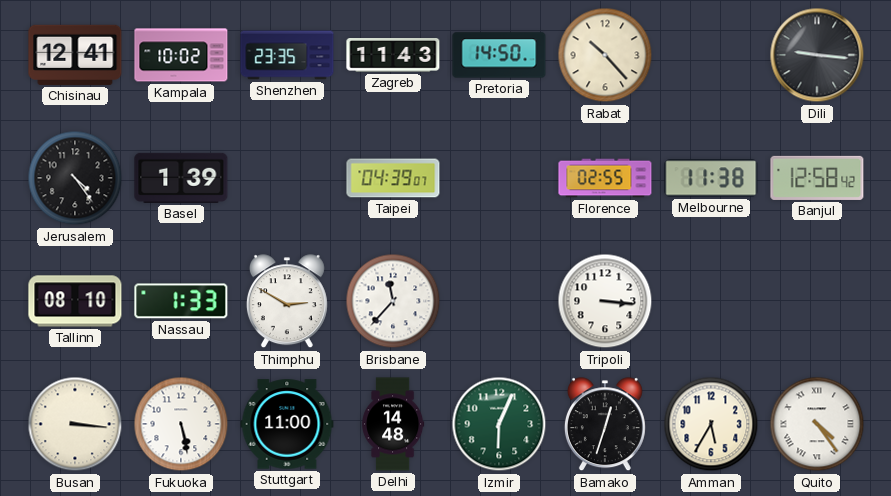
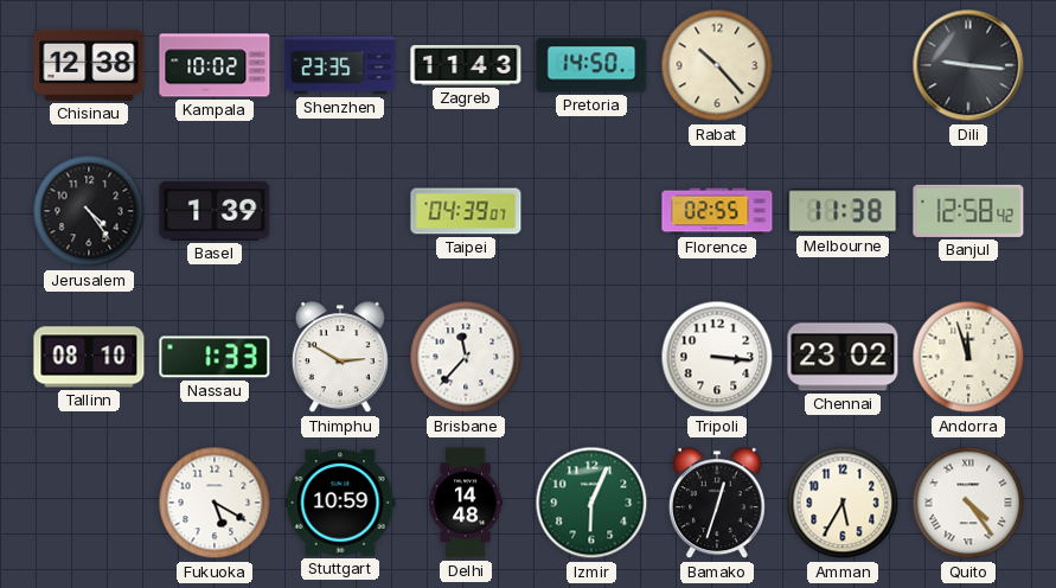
Chisinau: 12:41 -> 12:38
Chennai: none -> 23:02
Andorra: none -> 11:57
Busan: 3:16 -> none
Fukuoka: 5:28 -> 5:20
Stuttgart: 11:00 -> 10:59
